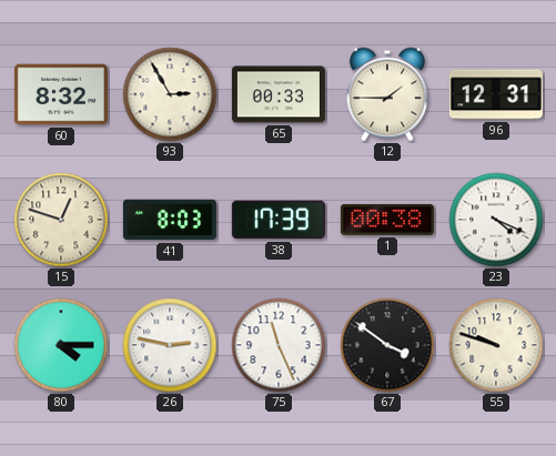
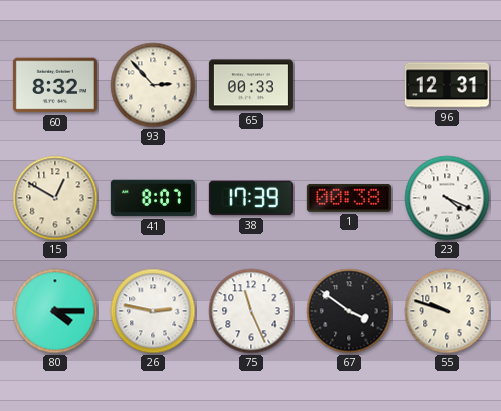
93: 2:55 -> 2:53
12: 1:45 -> none
15: 12:48 -> 12:50
41: 8:03 -> 8:07
